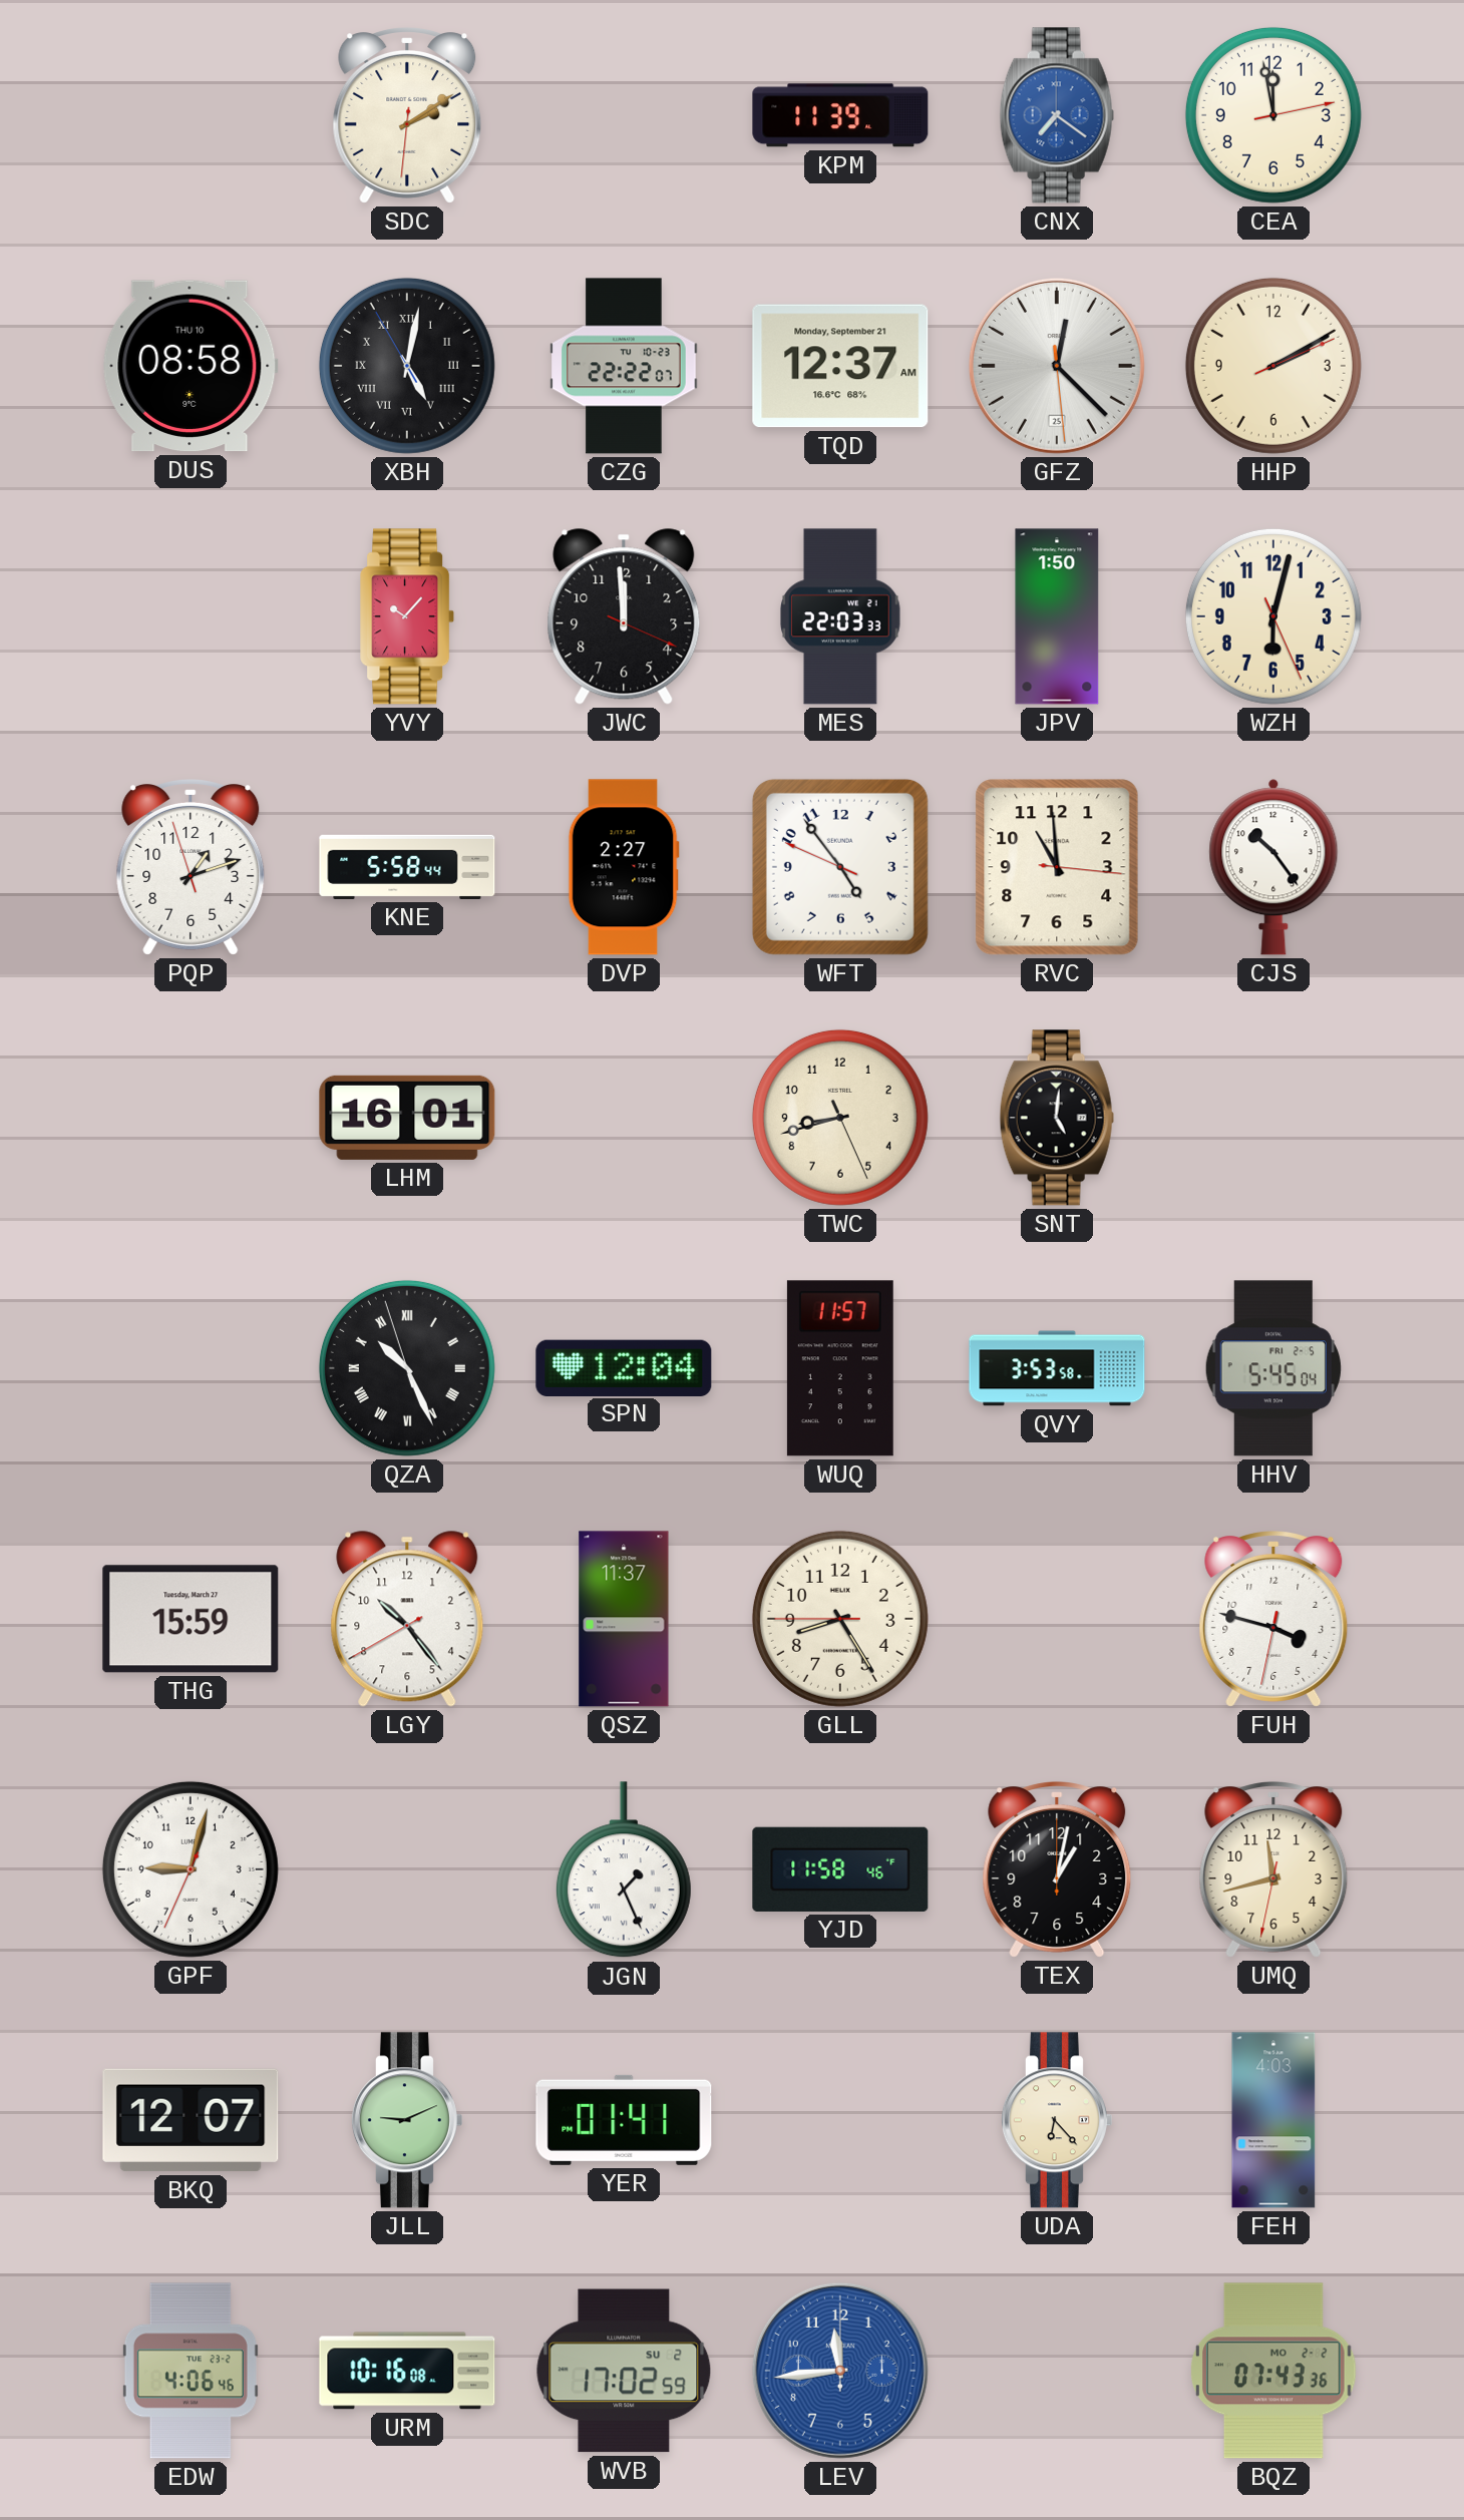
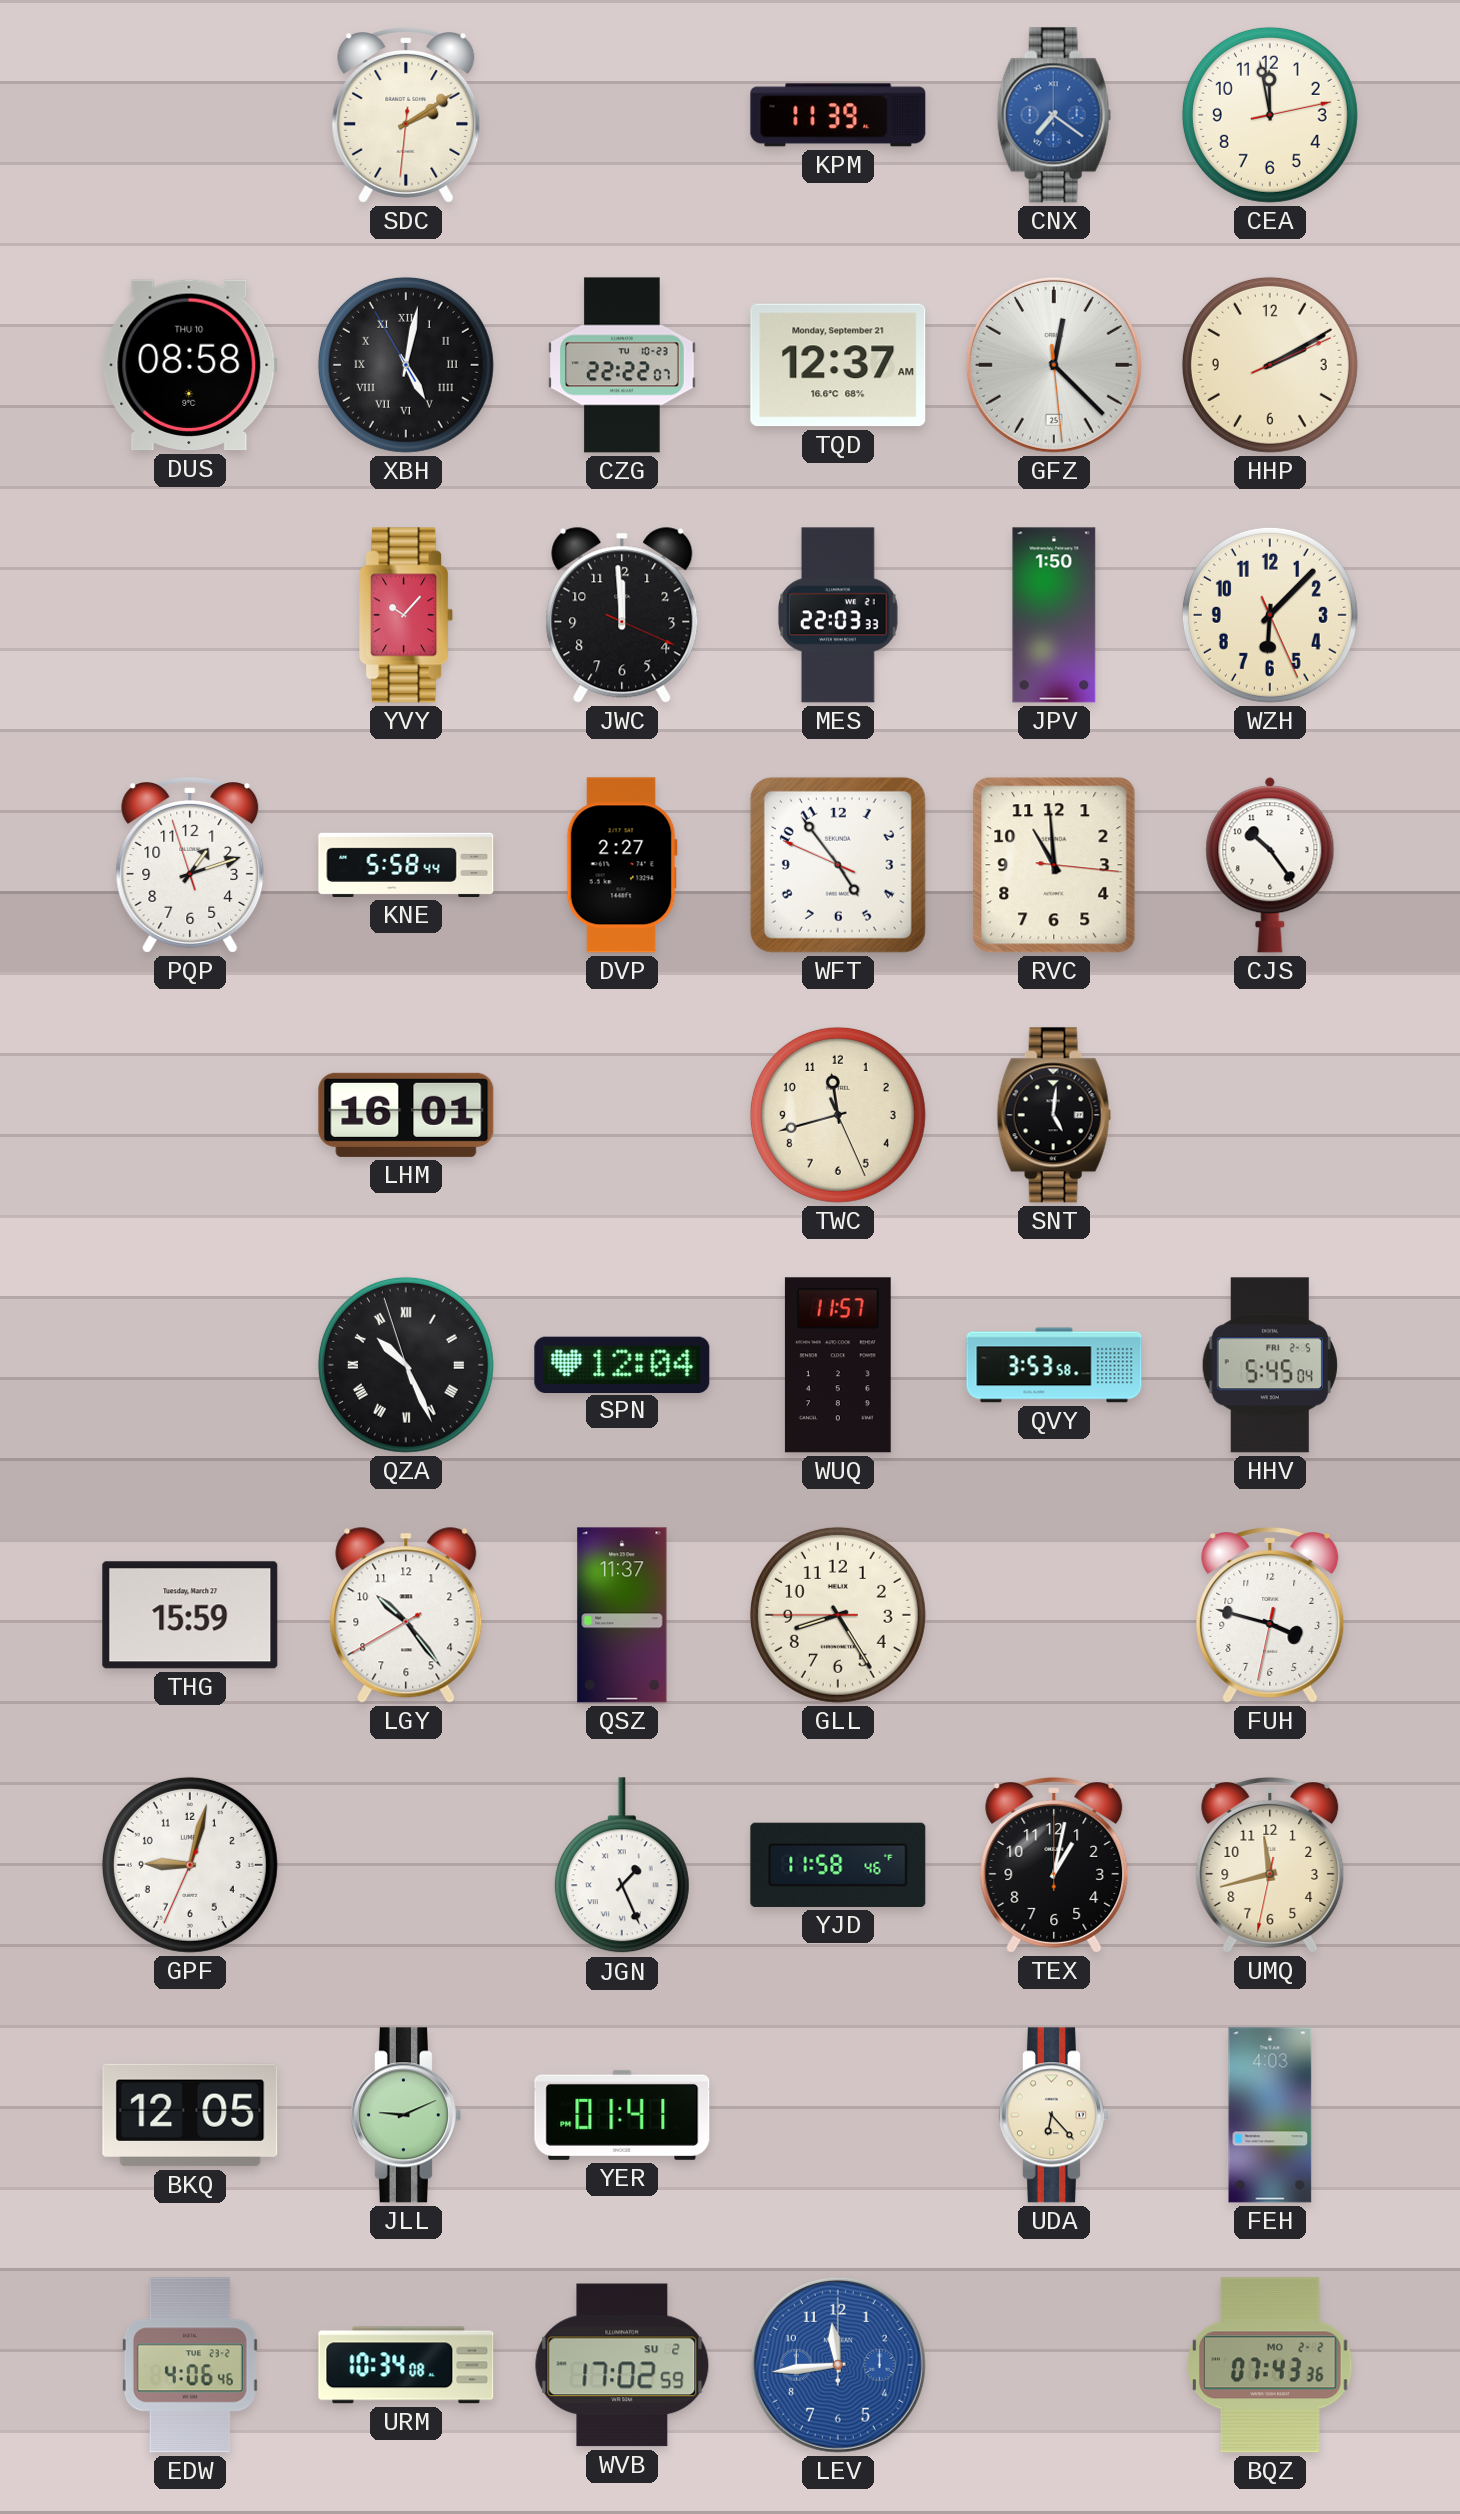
WZH: 6:02 -> 6:07
TWC: 8:42 -> 11:42
BKQ: 12:07 -> 12:05
URM: 10:16 -> 10:34
